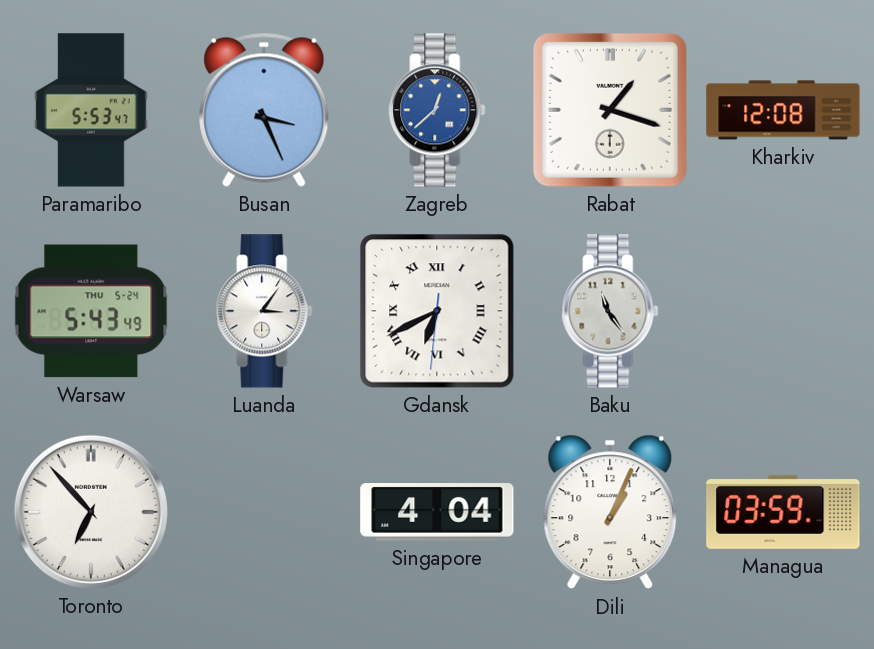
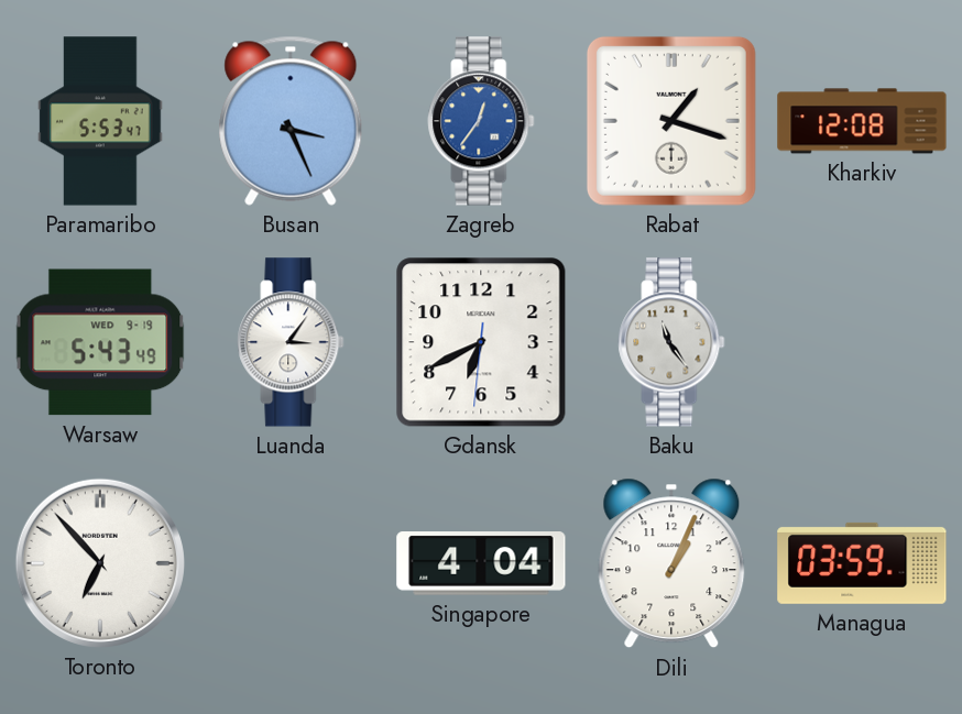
Zagreb: 12:38 -> 12:36
Warsaw date: THU 5-24 -> WED 9-19
Gdansk numerals: Roman -> Arabic
